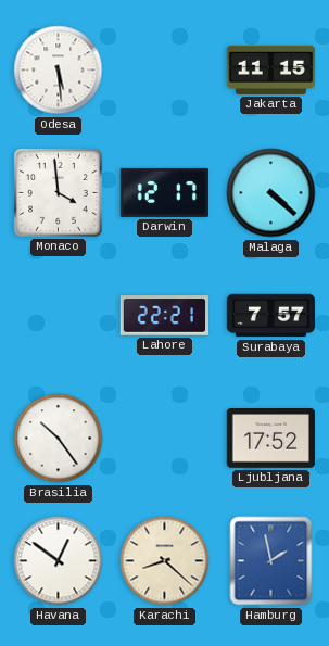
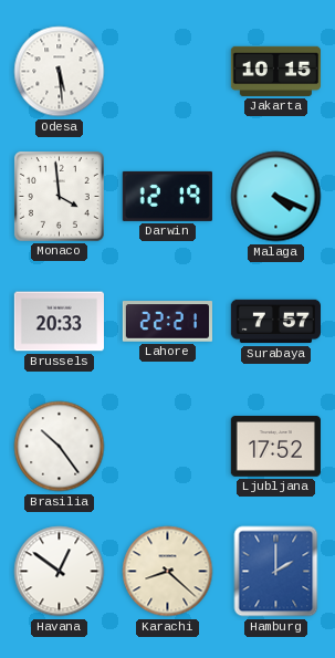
Jakarta: 11:15 -> 10:15
Darwin: 12:17 -> 12:19
Malaga: 4:22 -> 4:19
Brussels: none -> 20:33
Hamburg: 1:58 -> 2:00
